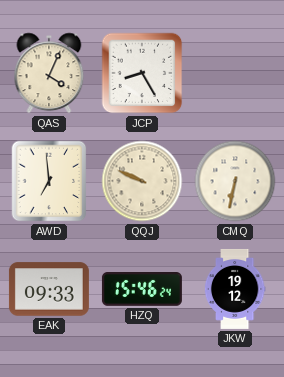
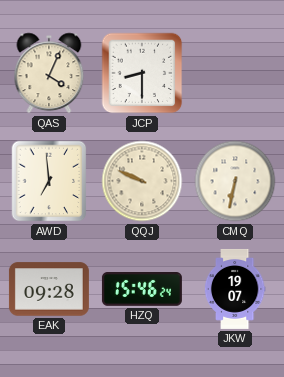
JCP: 8:25 -> 8:30
EAK: 09:33 -> 09:28
JKW: 19:12 -> 19:07
